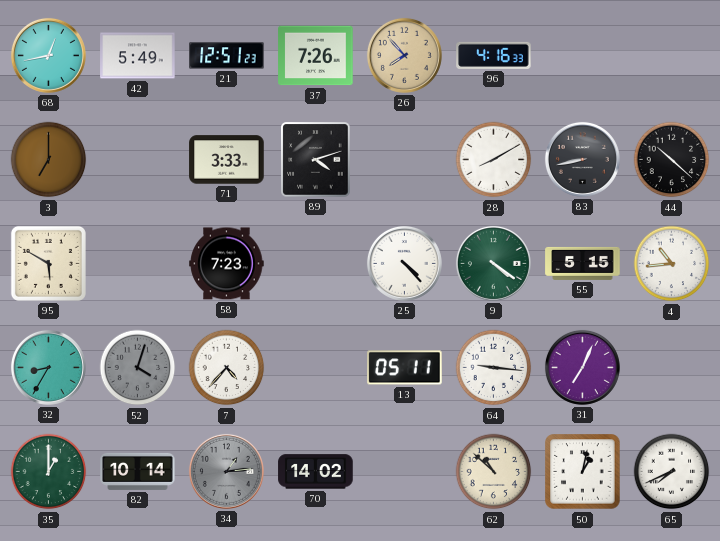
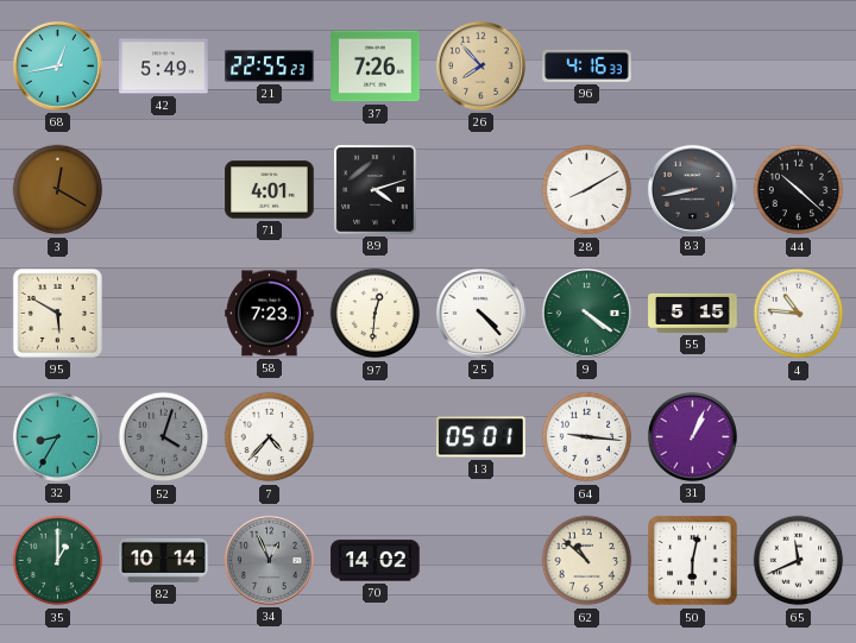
21: 12:51 -> 22:55
3: 7:00 -> 12:20
71: 3:33 -> 4:01
97: none -> 12:31
4: 10:44 -> 10:46
13: 05:11 -> 05:01
31: 7:04 -> 1:04
34: 1:14 -> 12:56
50: 1:02 -> 6:02
65: 7:41 -> 11:41
